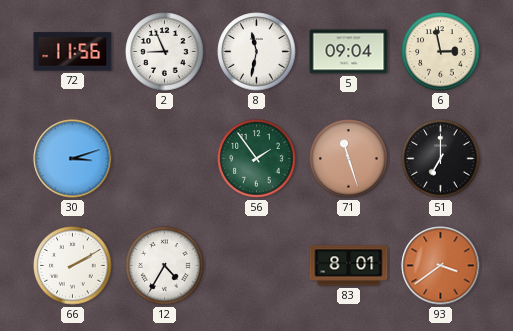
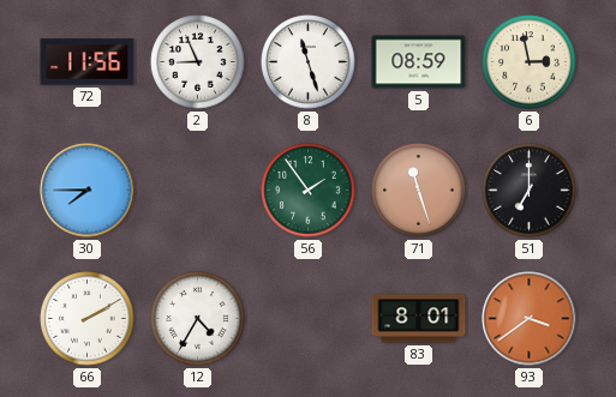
8: 11:32 -> 11:27
5: 09:04 -> 08:59
30: 3:12 -> 7:45
